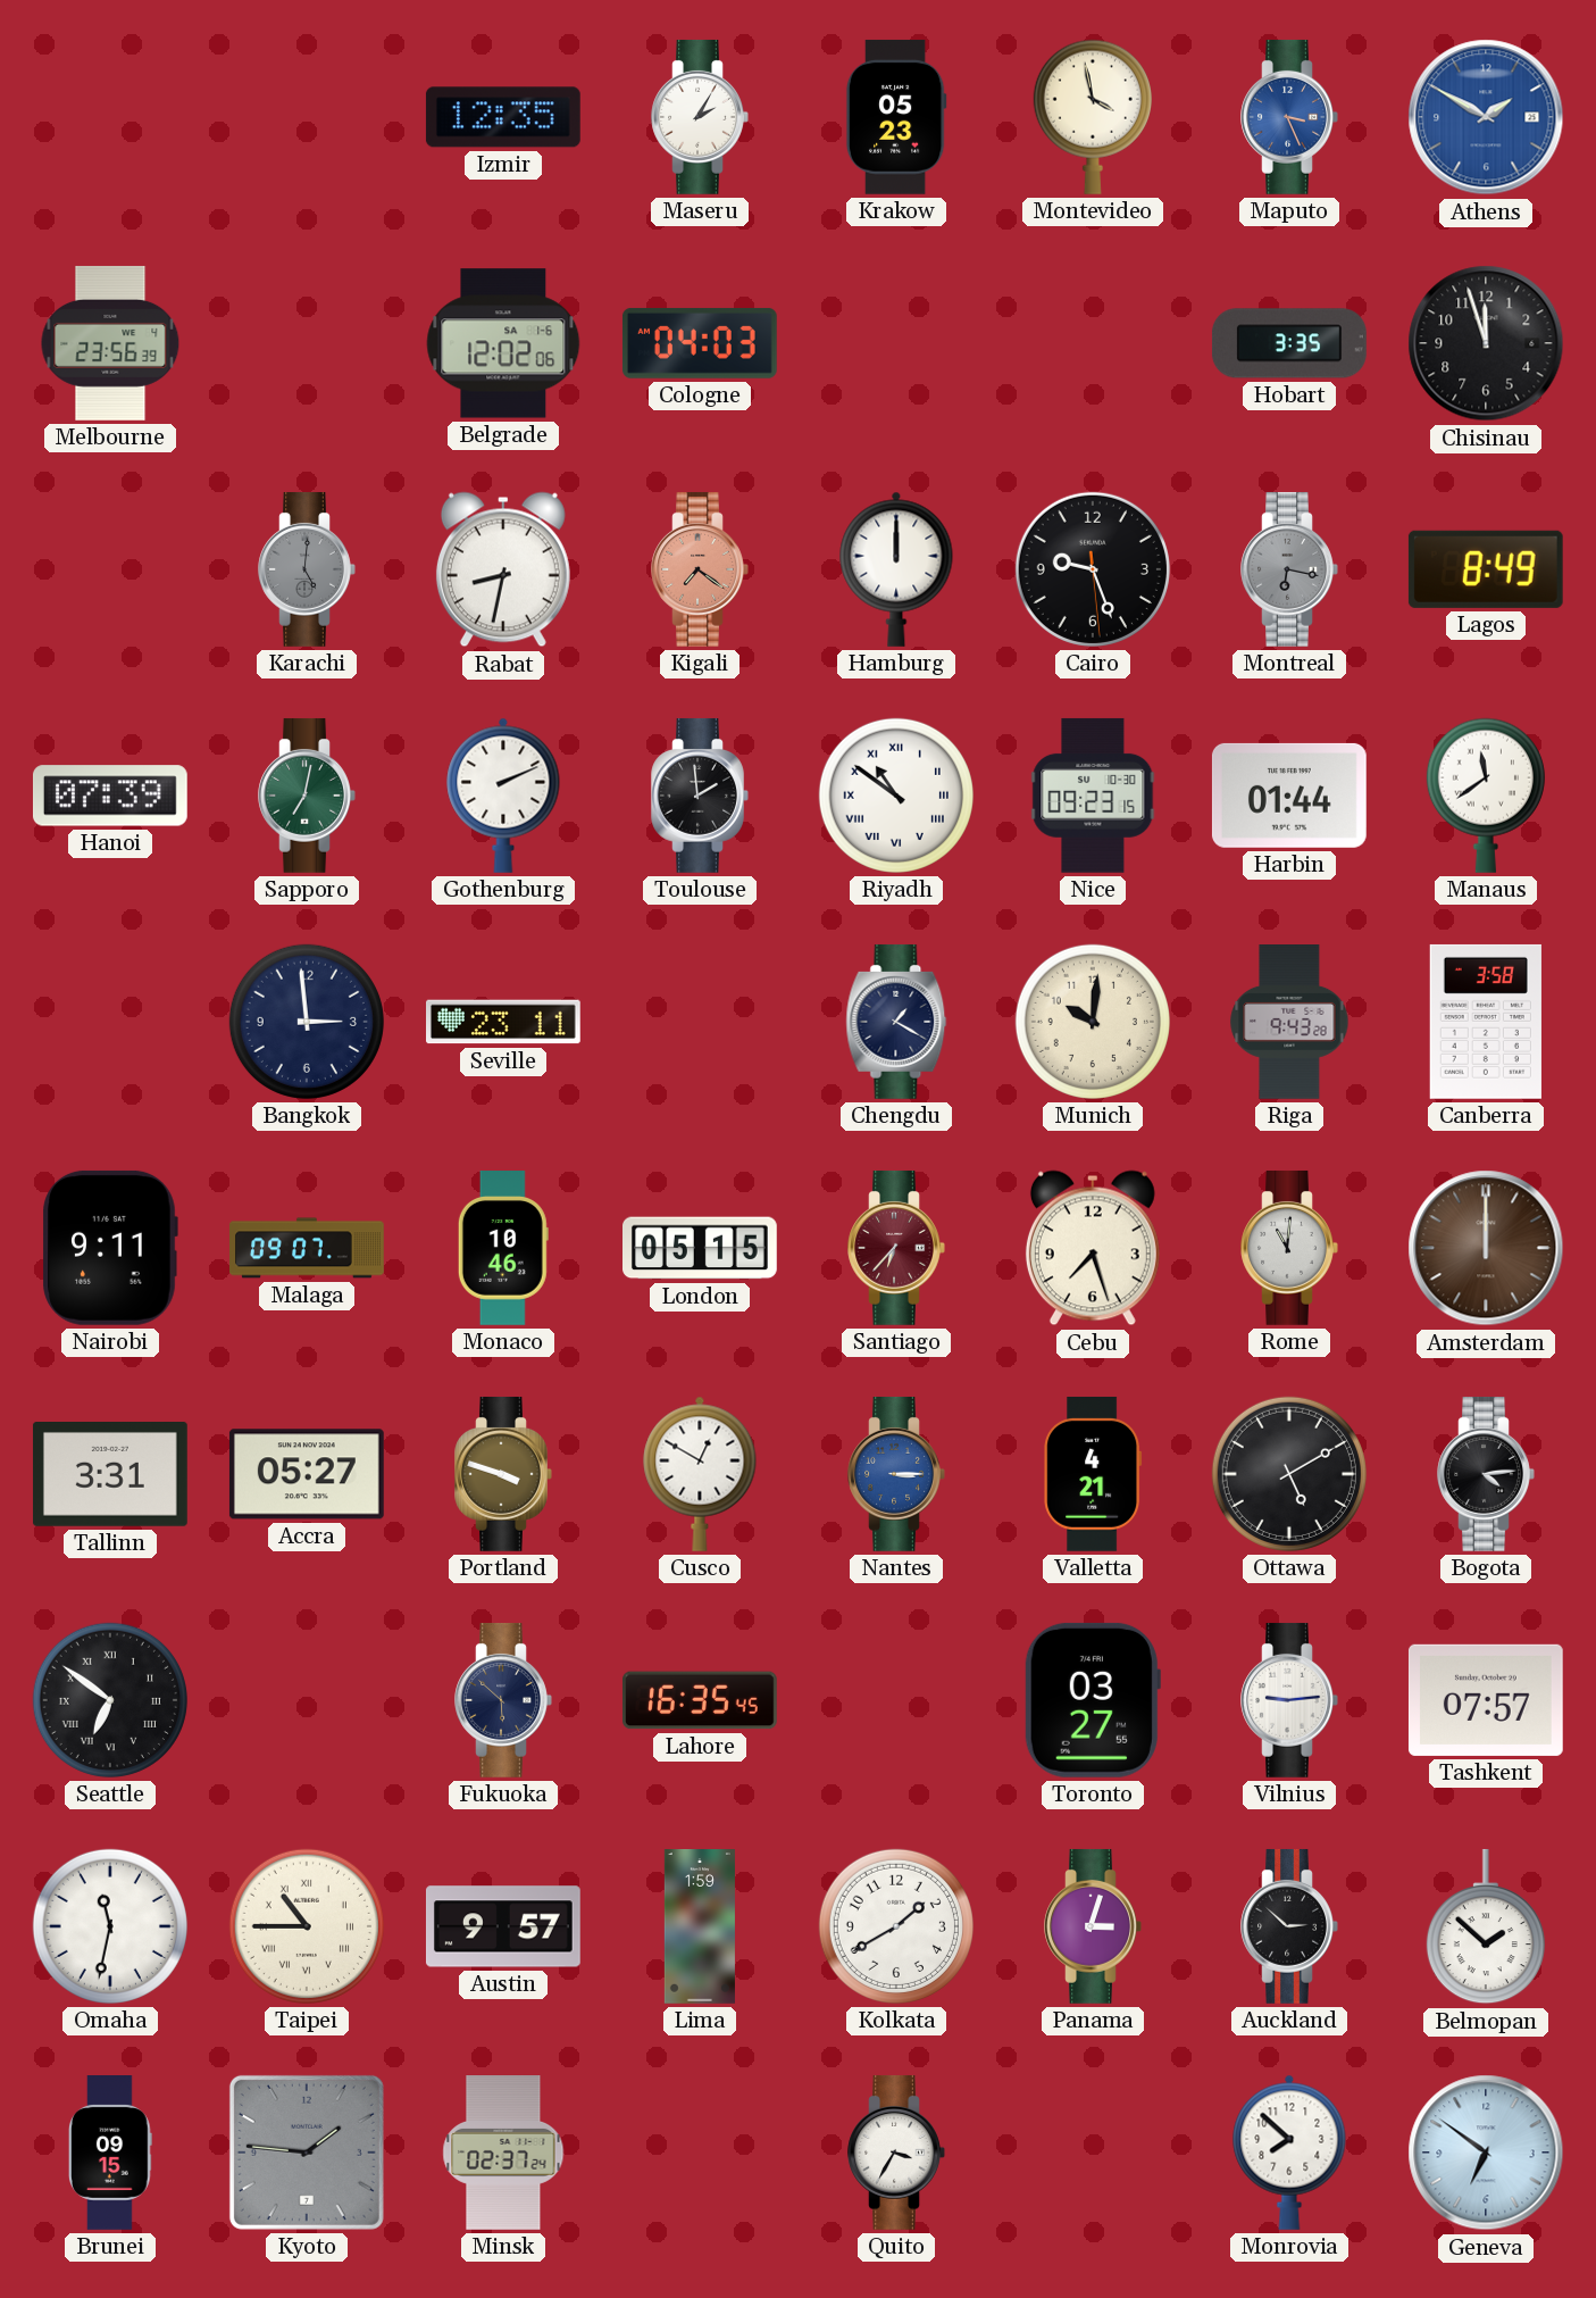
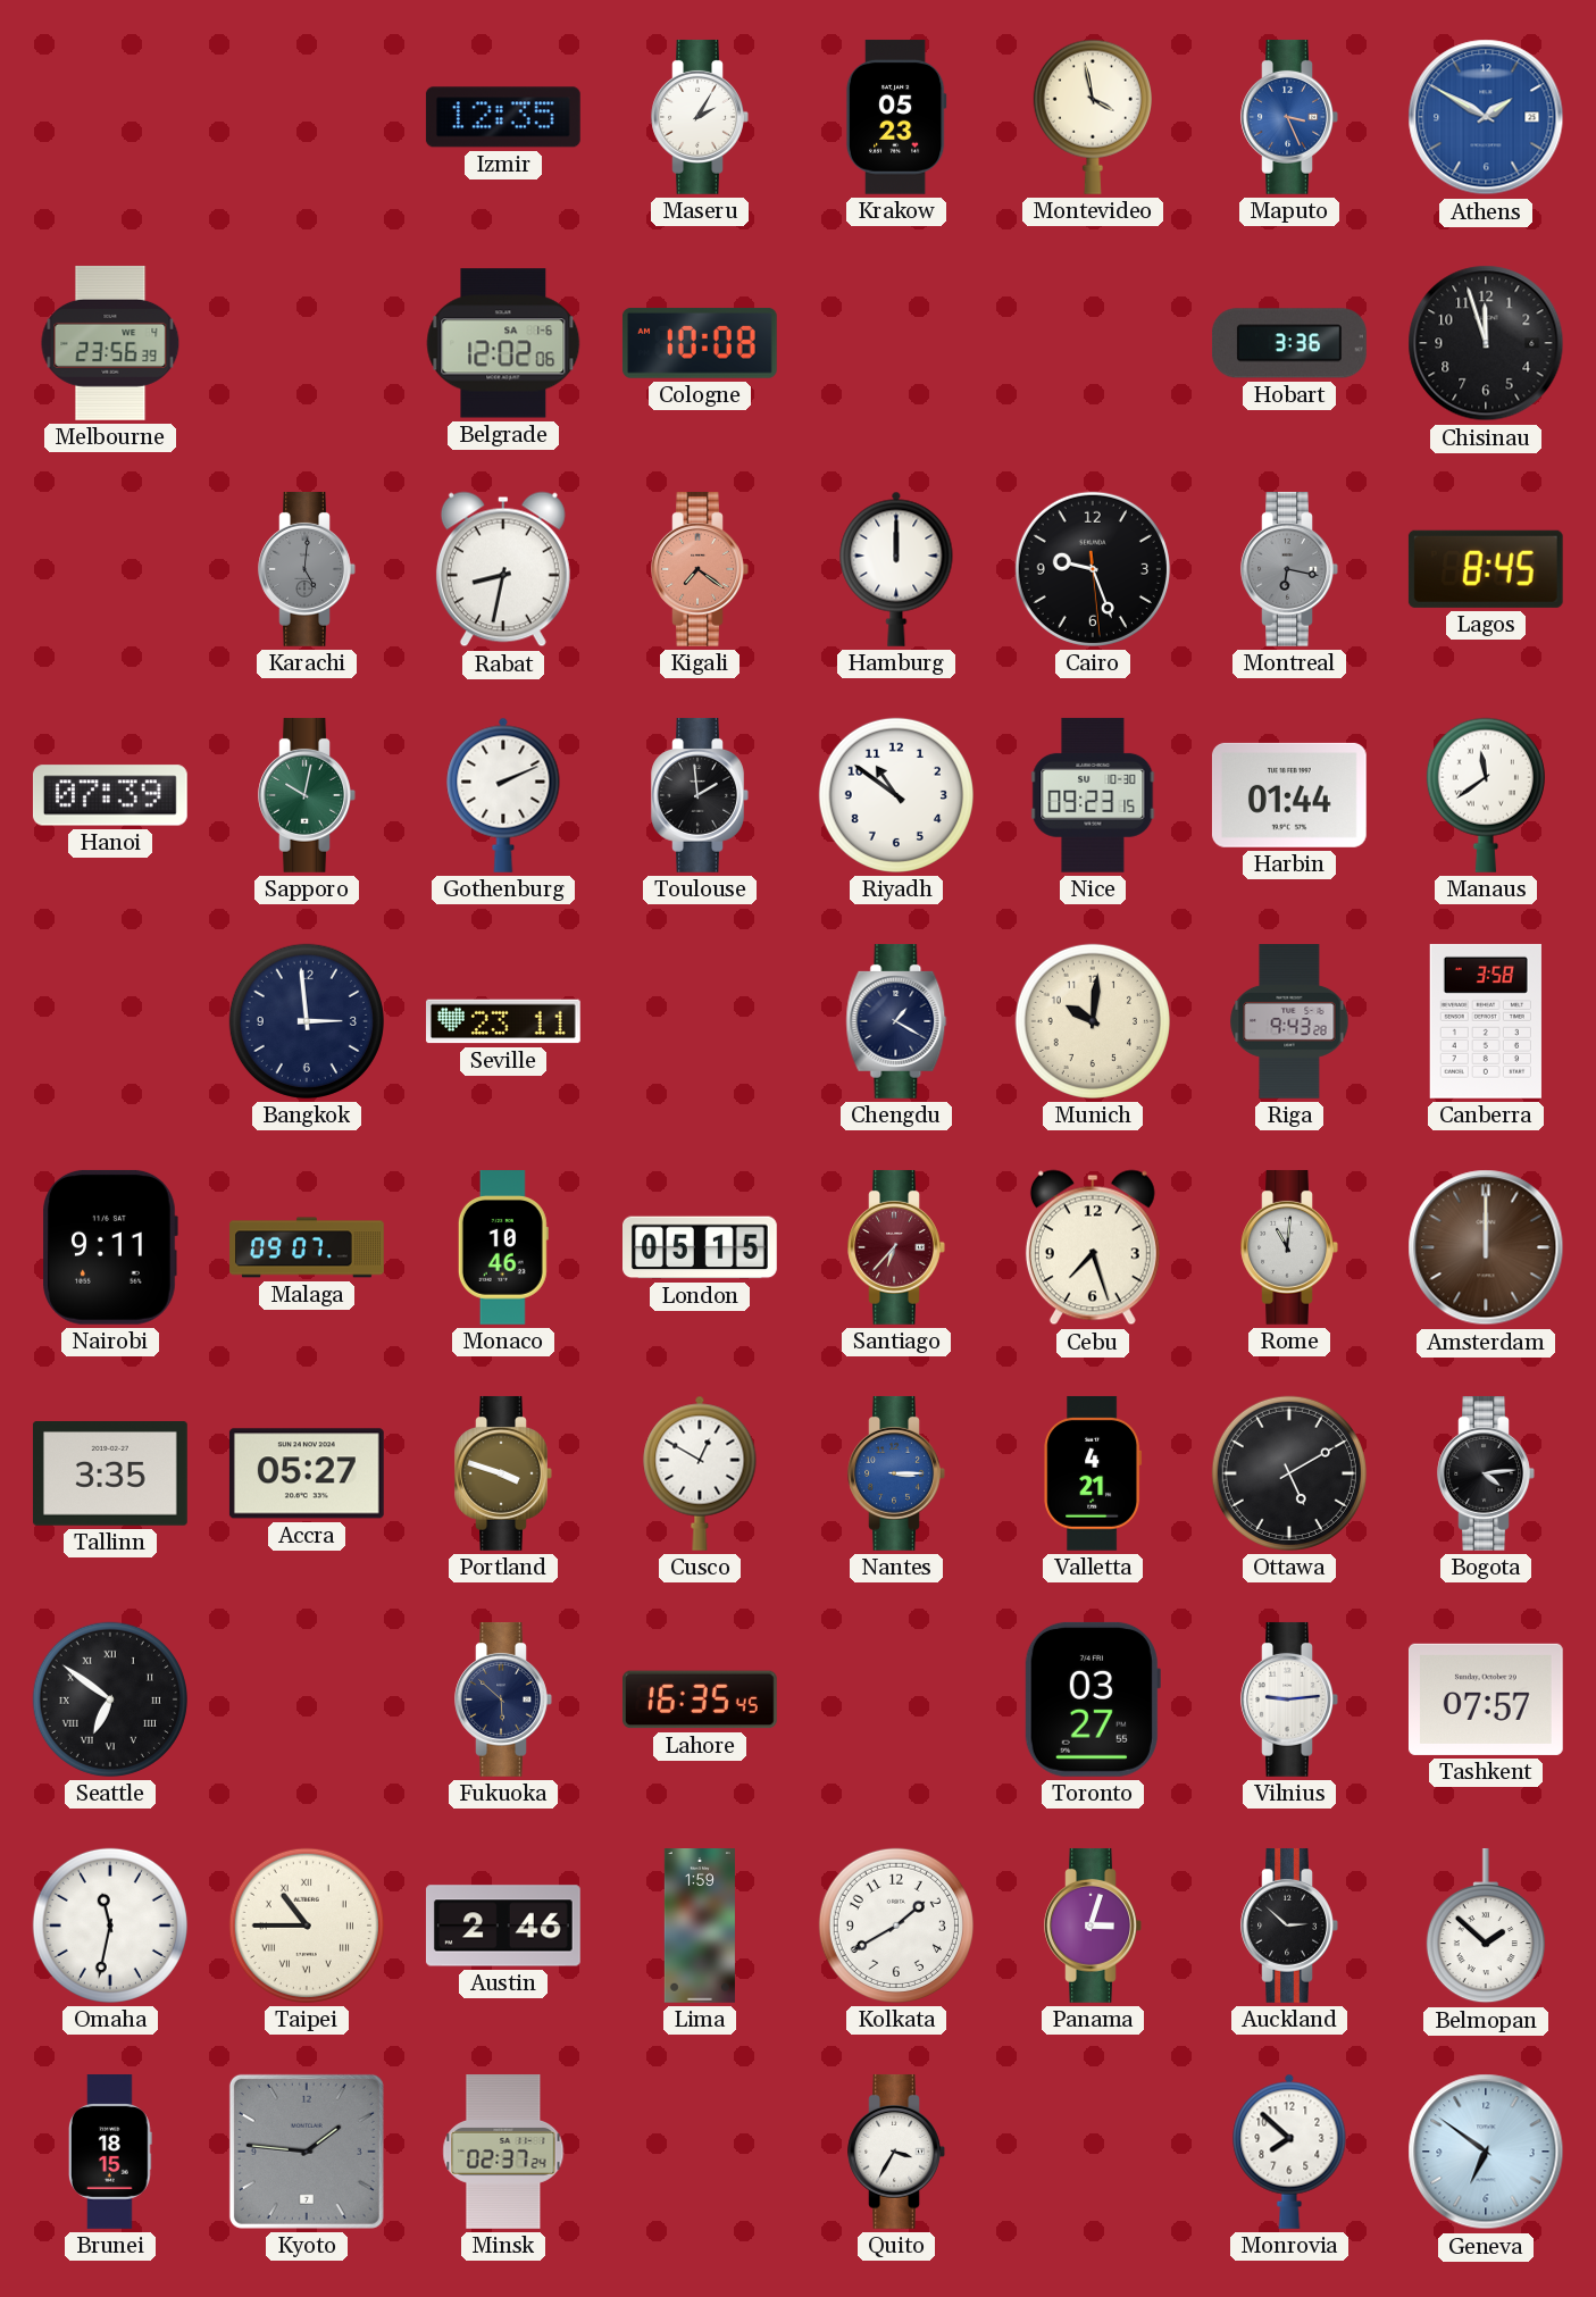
Cologne: 04:03 -> 10:08
Hobart: 3:35 -> 3:36
Lagos: 8:49 -> 8:45
Sapporo: 7:02 -> 10:02
Riyadh numerals: Roman -> Arabic
Tallinn: 3:31 -> 3:35
Austin: 9:57 -> 2:46
Brunei: 09:15 -> 18:15
